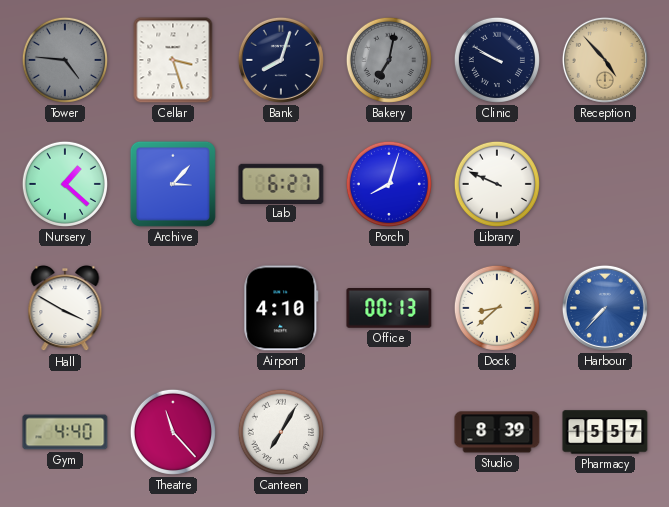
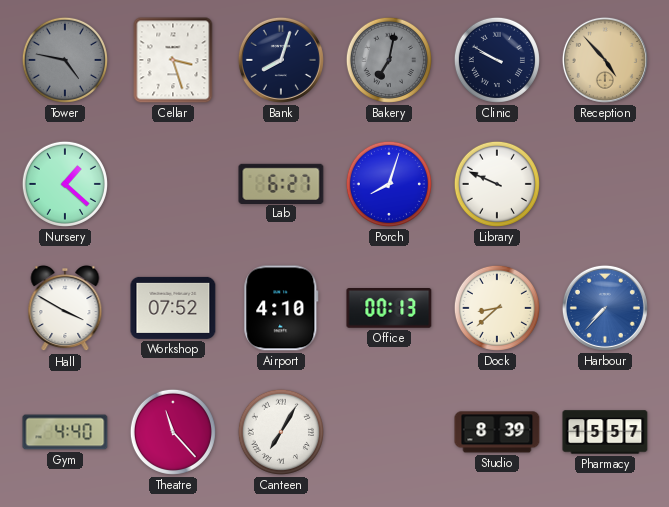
Tower: 4:46 -> 4:47
Archive: 3:07 -> none
Workshop: none -> 07:52
